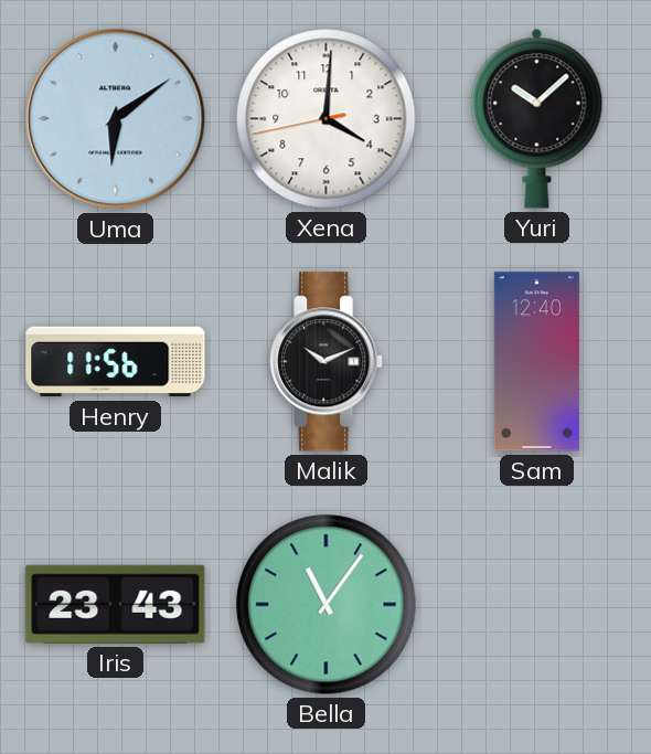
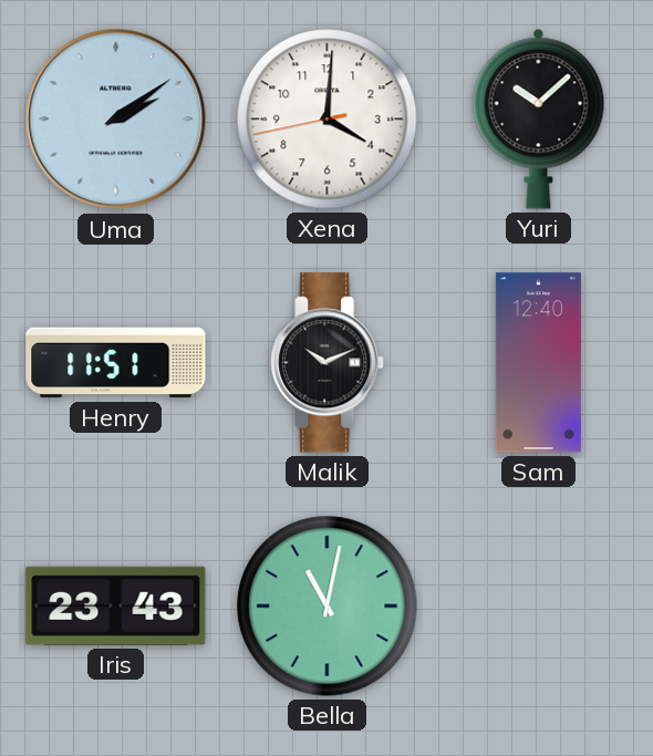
Uma: 6:09 -> 2:09
Henry: 11:56 -> 11:51
Bella: 11:06 -> 11:02
